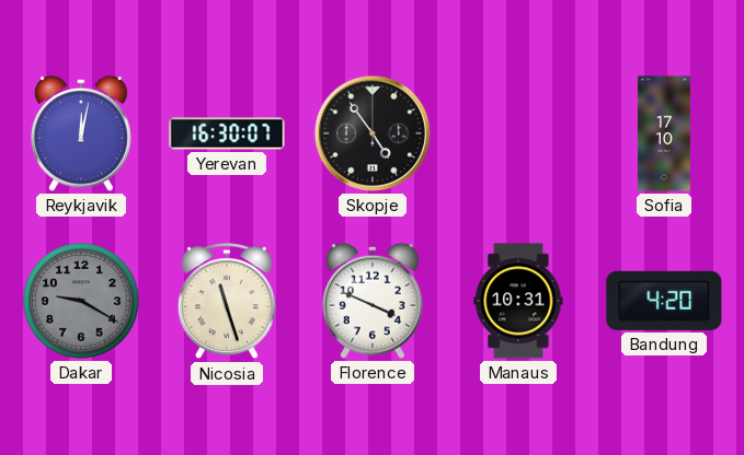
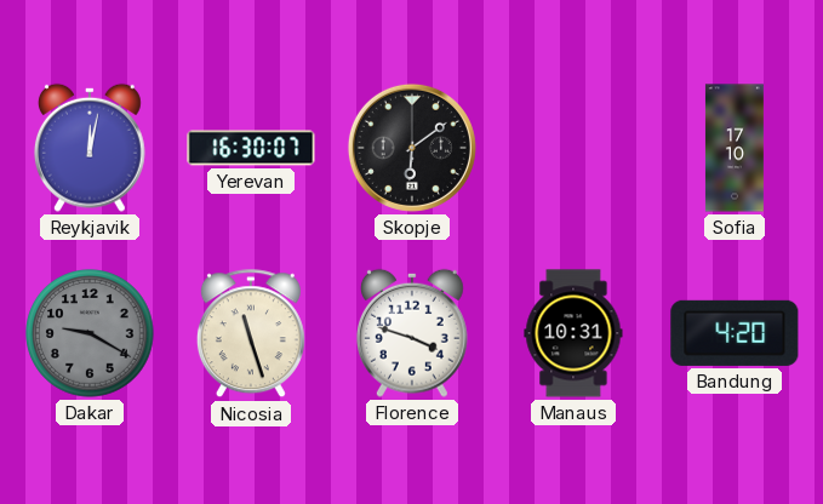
Skopje: 4:54 -> 6:09
Florence: 3:49 -> 3:48
